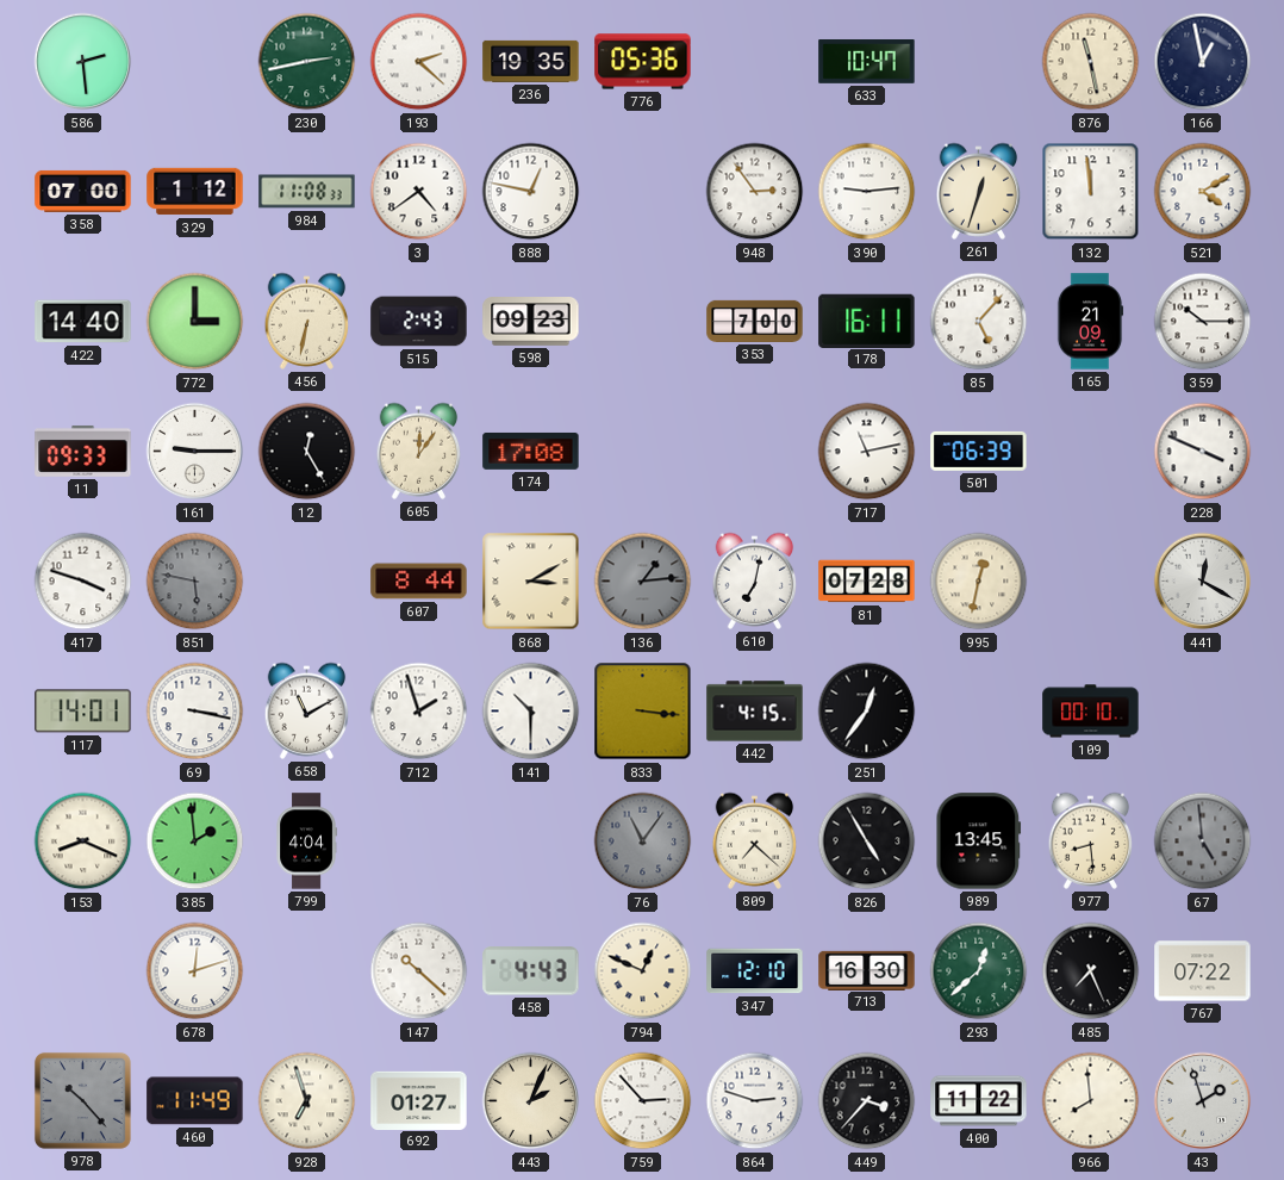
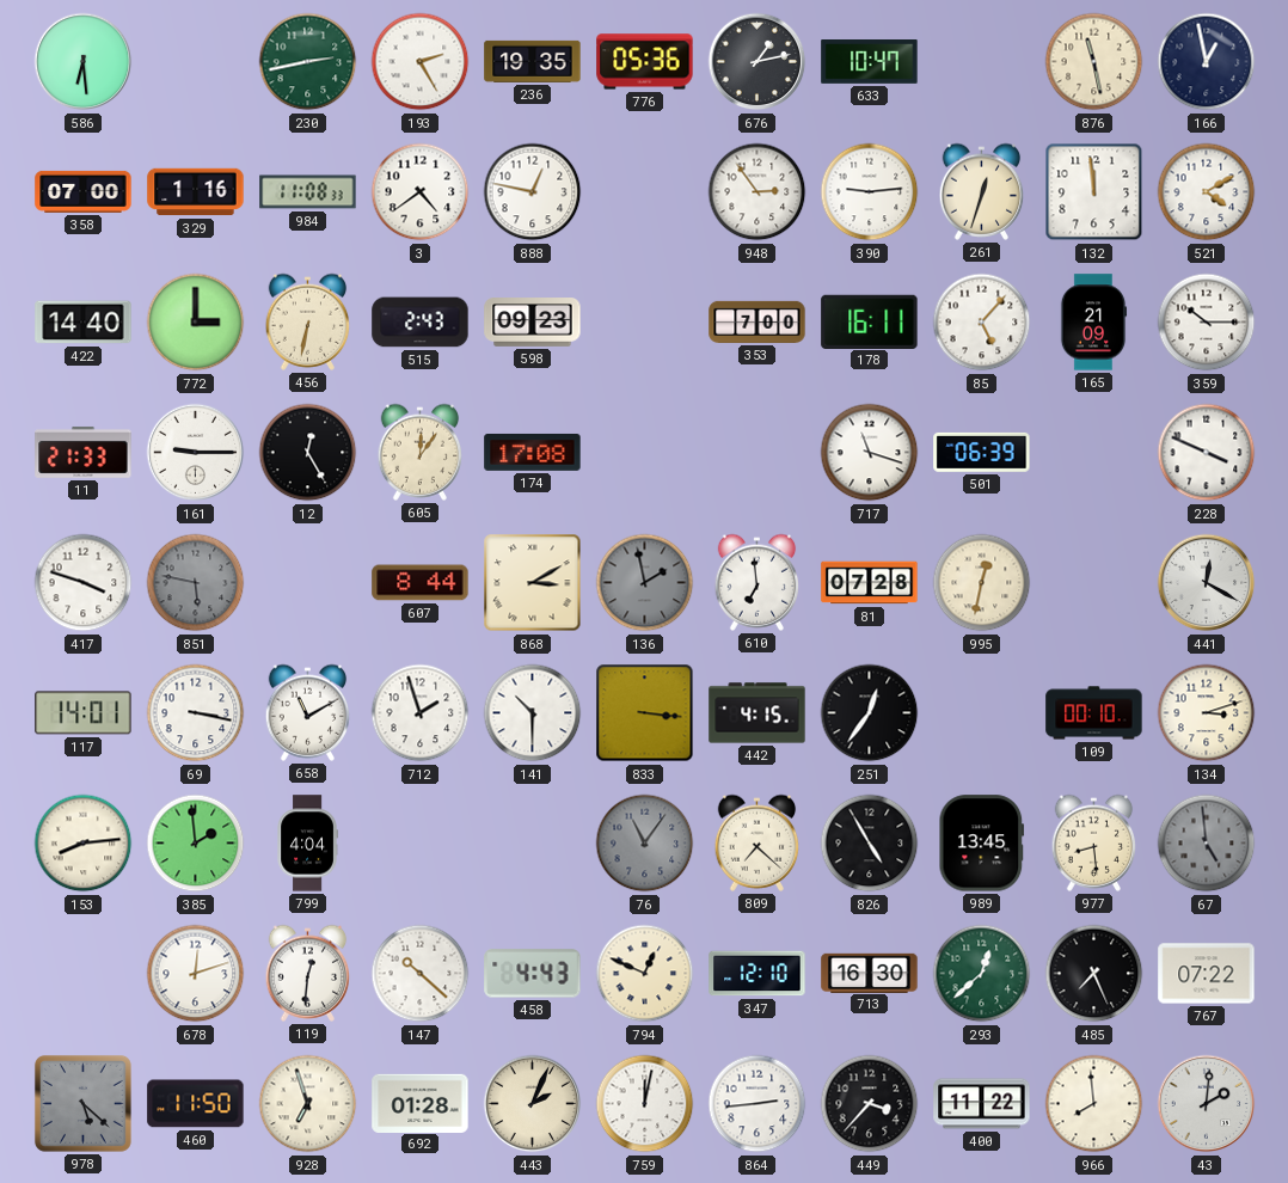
586: 2:29 -> 6:29
193: 2:22 -> 2:25
676: none -> 1:13
329: 1:12 -> 1:16
11: 09:33 -> 21:33
717: 11:13 -> 11:18
136: 1:14 -> 1:58
610: 7:02 -> 6:59
134: none -> 3:12
153: 8:19 -> 8:14
119: none -> 12:31
978: 10:23 -> 5:22
460: 11:49 -> 11:50
692: 01:27 -> 01:28
759: 2:53 -> 12:02
864: 2:48 -> 2:44
43: 1:57 -> 2:01
